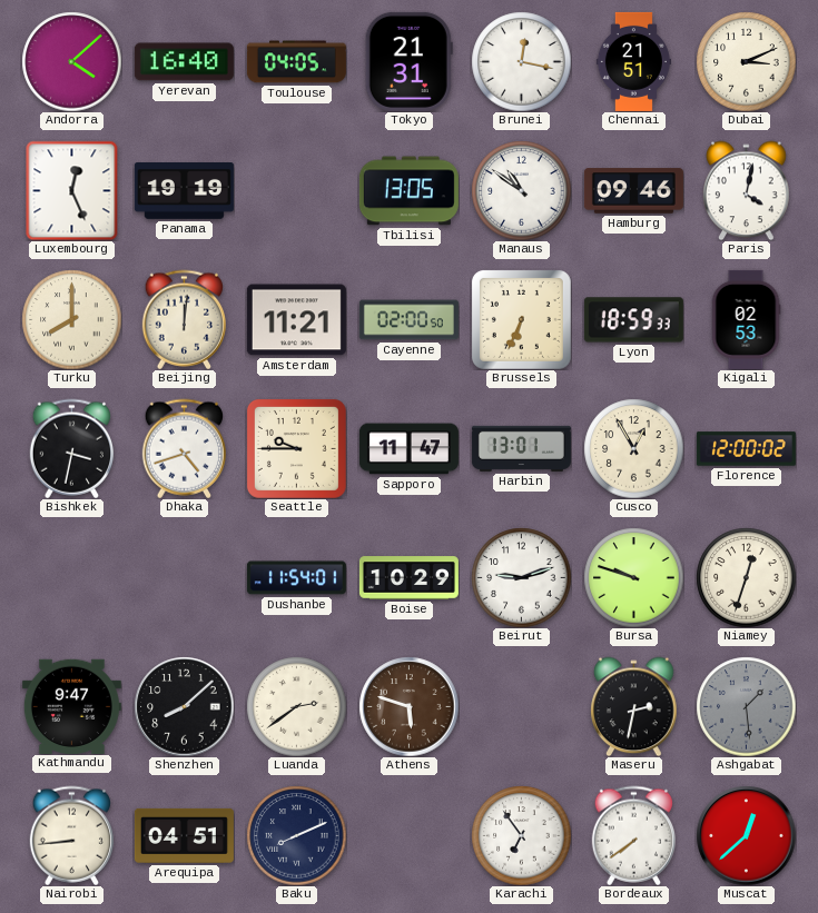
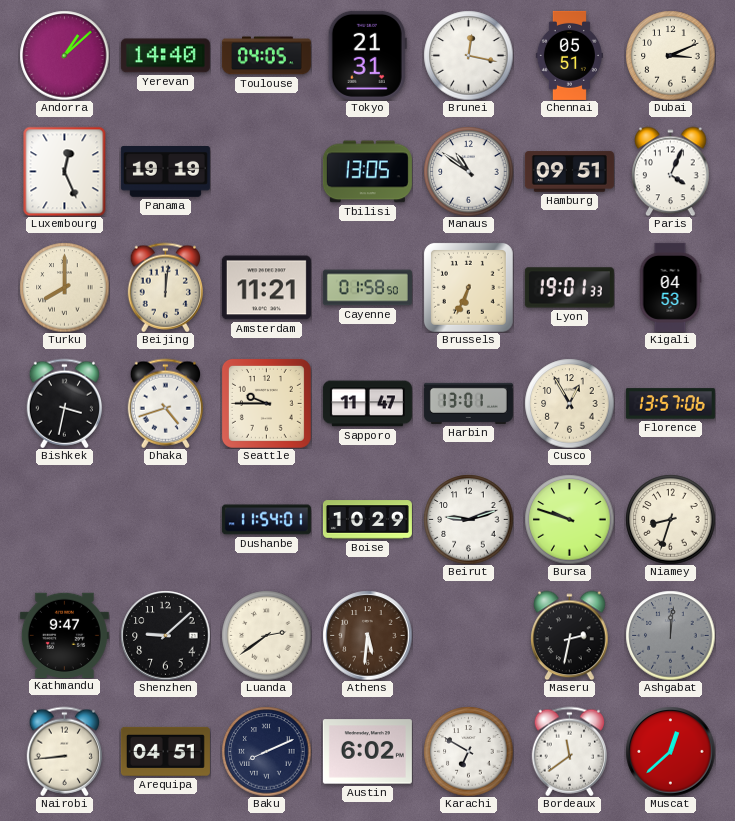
Andorra: 4:08 -> 1:08
Yerevan: 16:40 -> 14:40
Chennai: 21:51 -> 05:51
Hamburg: 09:46 -> 09:51
Paris: 4:02 -> 4:04
Cayenne: 02:00 -> 01:58
Lyon: 18:59 -> 19:01
Kigali: 02:53 -> 04:53
Florence: 12:00 -> 13:57
Niamey: 12:33 -> 8:33
Shenzhen: 8:08 -> 9:08
Athens: 5:48 -> 5:31
Ashgabat: 1:29 -> 12:01
Austin: none -> 6:02
Karachi: 6:54 -> 6:50
Bordeaux: 7:39 -> 11:39
